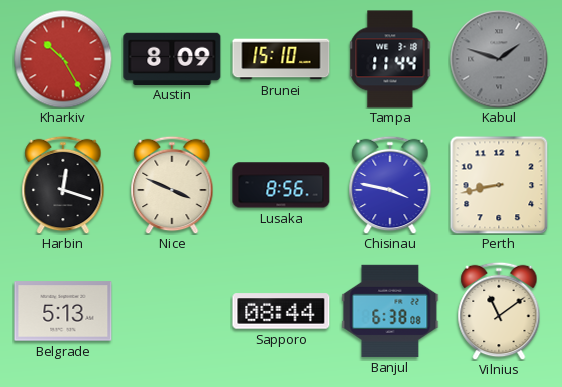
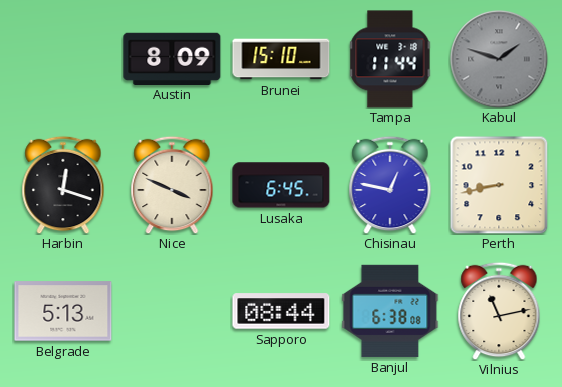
Kharkiv: 10:25 -> none
Lusaka: 8:56 -> 6:45
Chisinau: 3:47 -> 12:47
Vilnius: 11:09 -> 11:13
